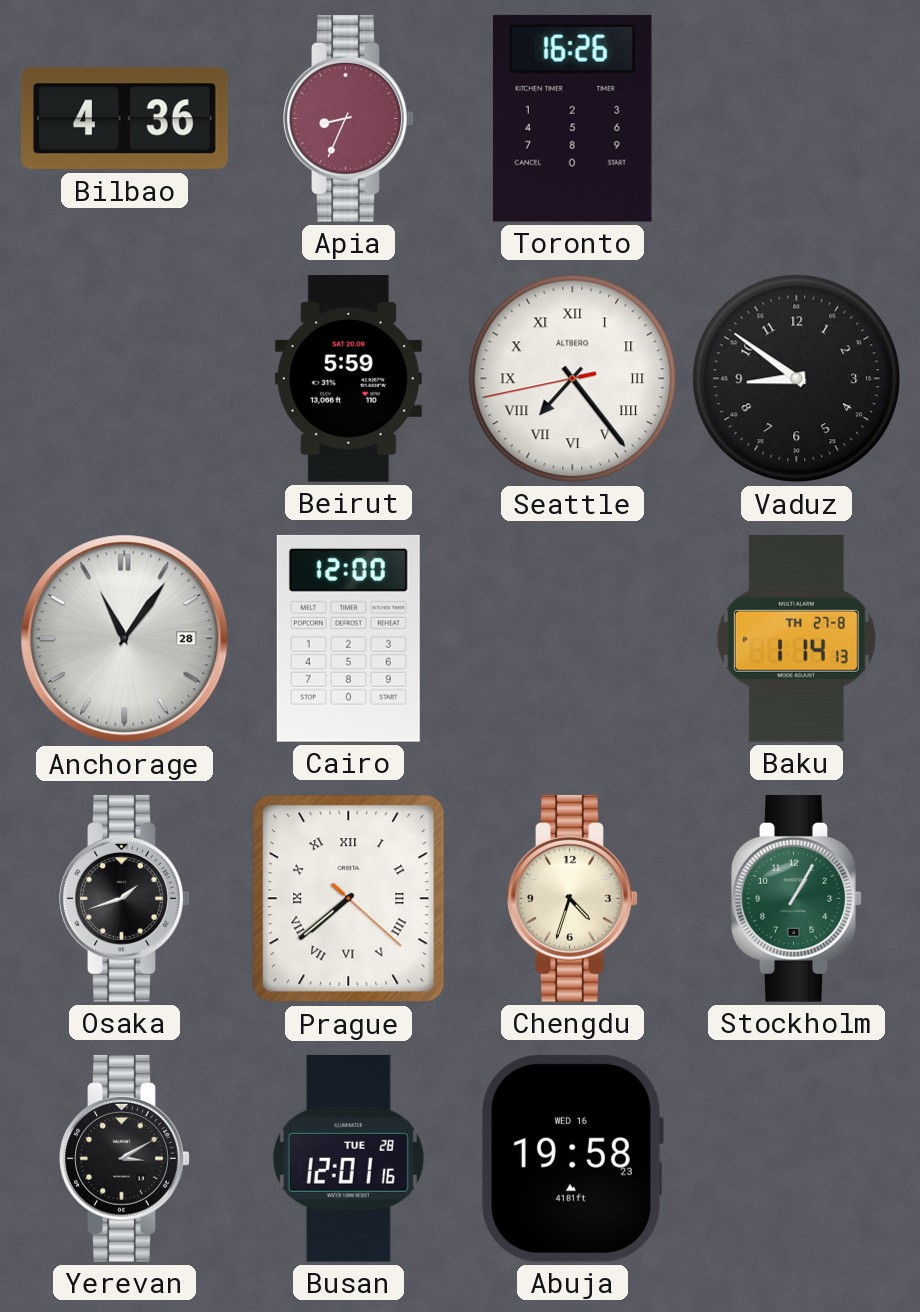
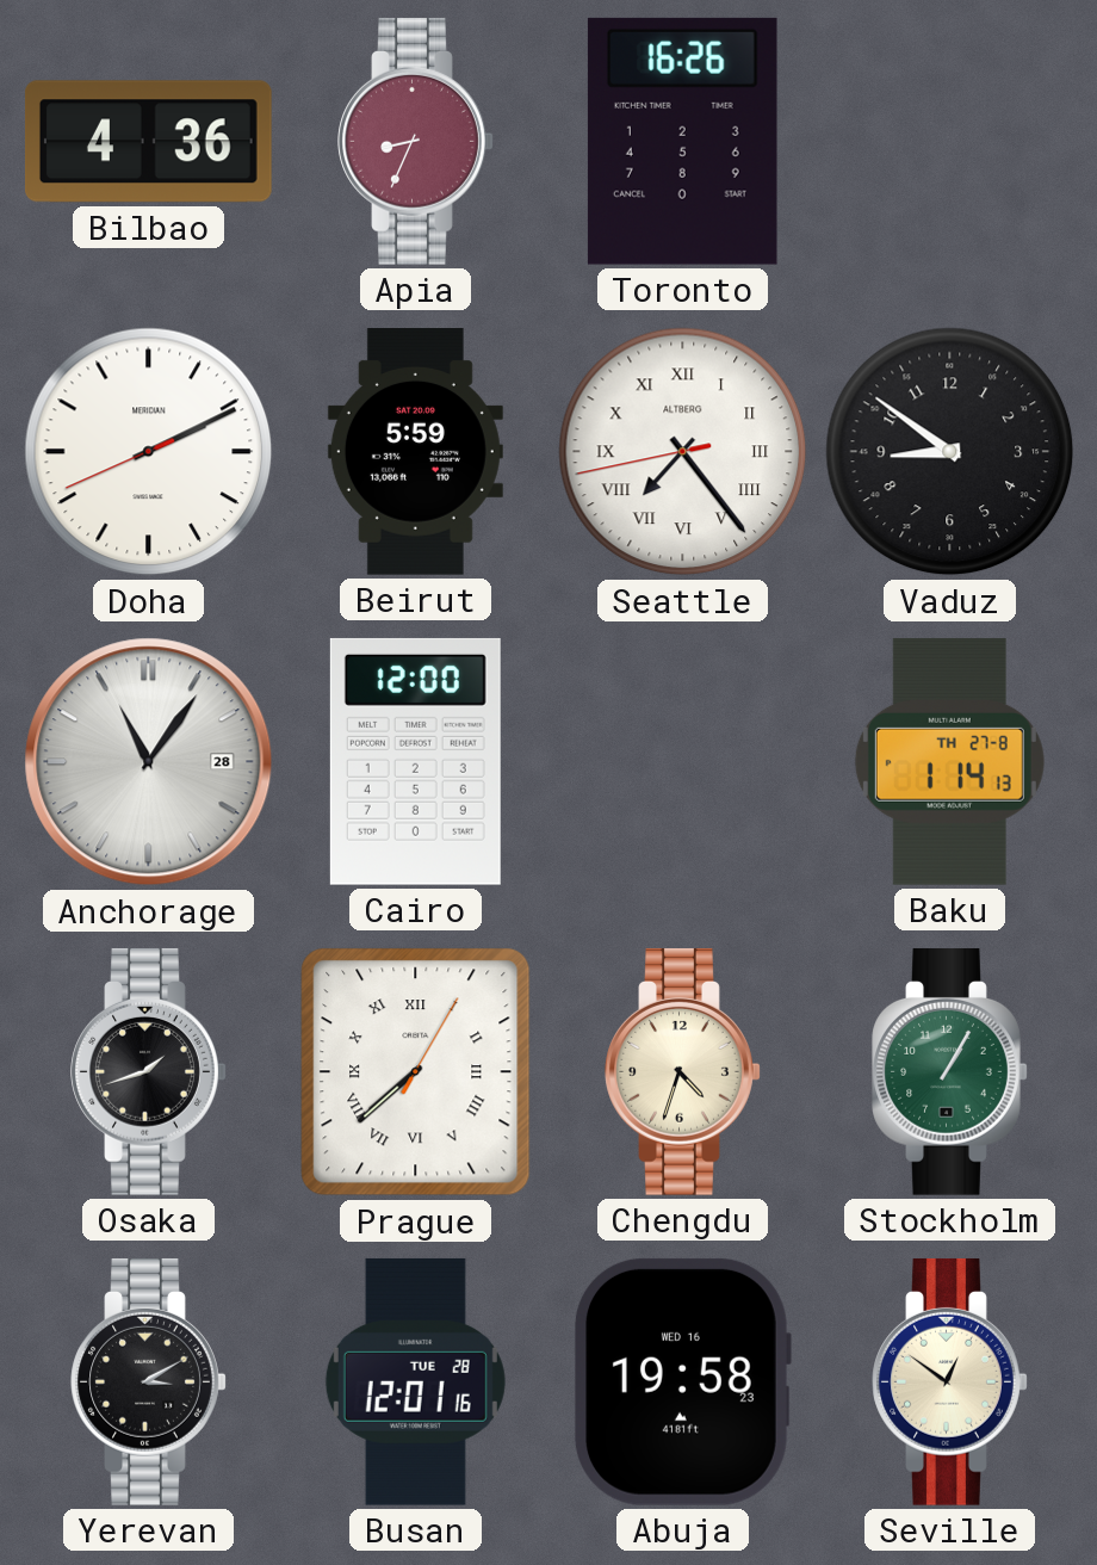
Doha: none -> 2:10
Prague: 7:38:22 -> 7:38:05
Seville: none -> 12:51
